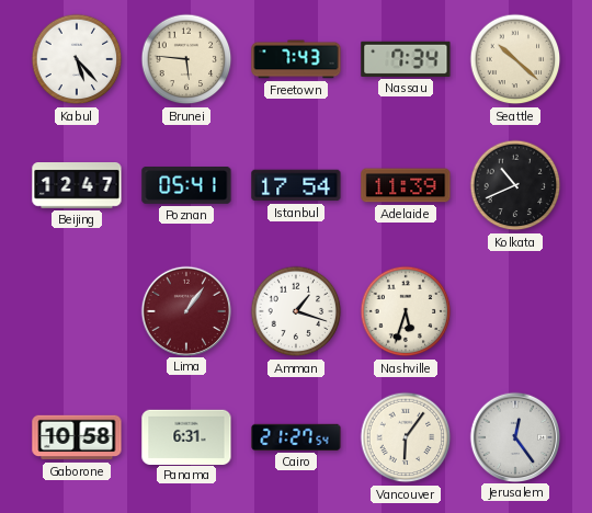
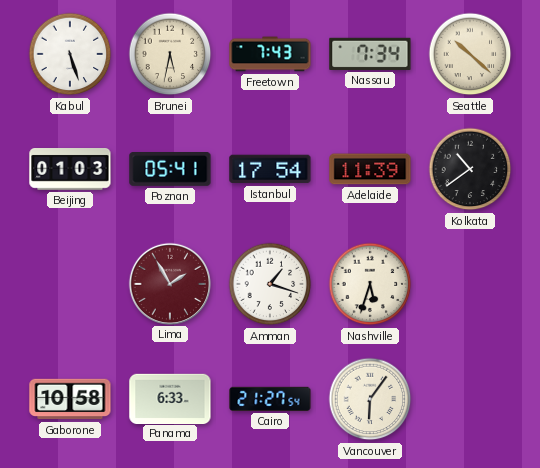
Kabul: 5:23 -> 5:27
Brunei: 5:46 -> 5:32
Beijing: 12:47 -> 01:03
Kolkata: 10:41 -> 10:39
Lima: 1:06 -> 1:55
Panama: 6:31 -> 6:33
Jerusalem: 12:24 -> none
